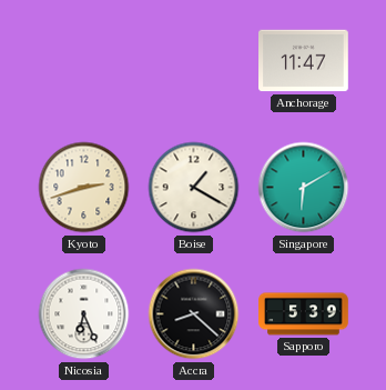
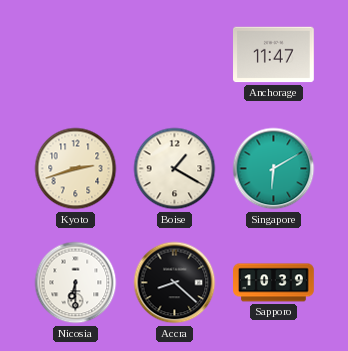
Nicosia: 6:26 -> 6:30
Sapporo: 5:39 -> 10:39
